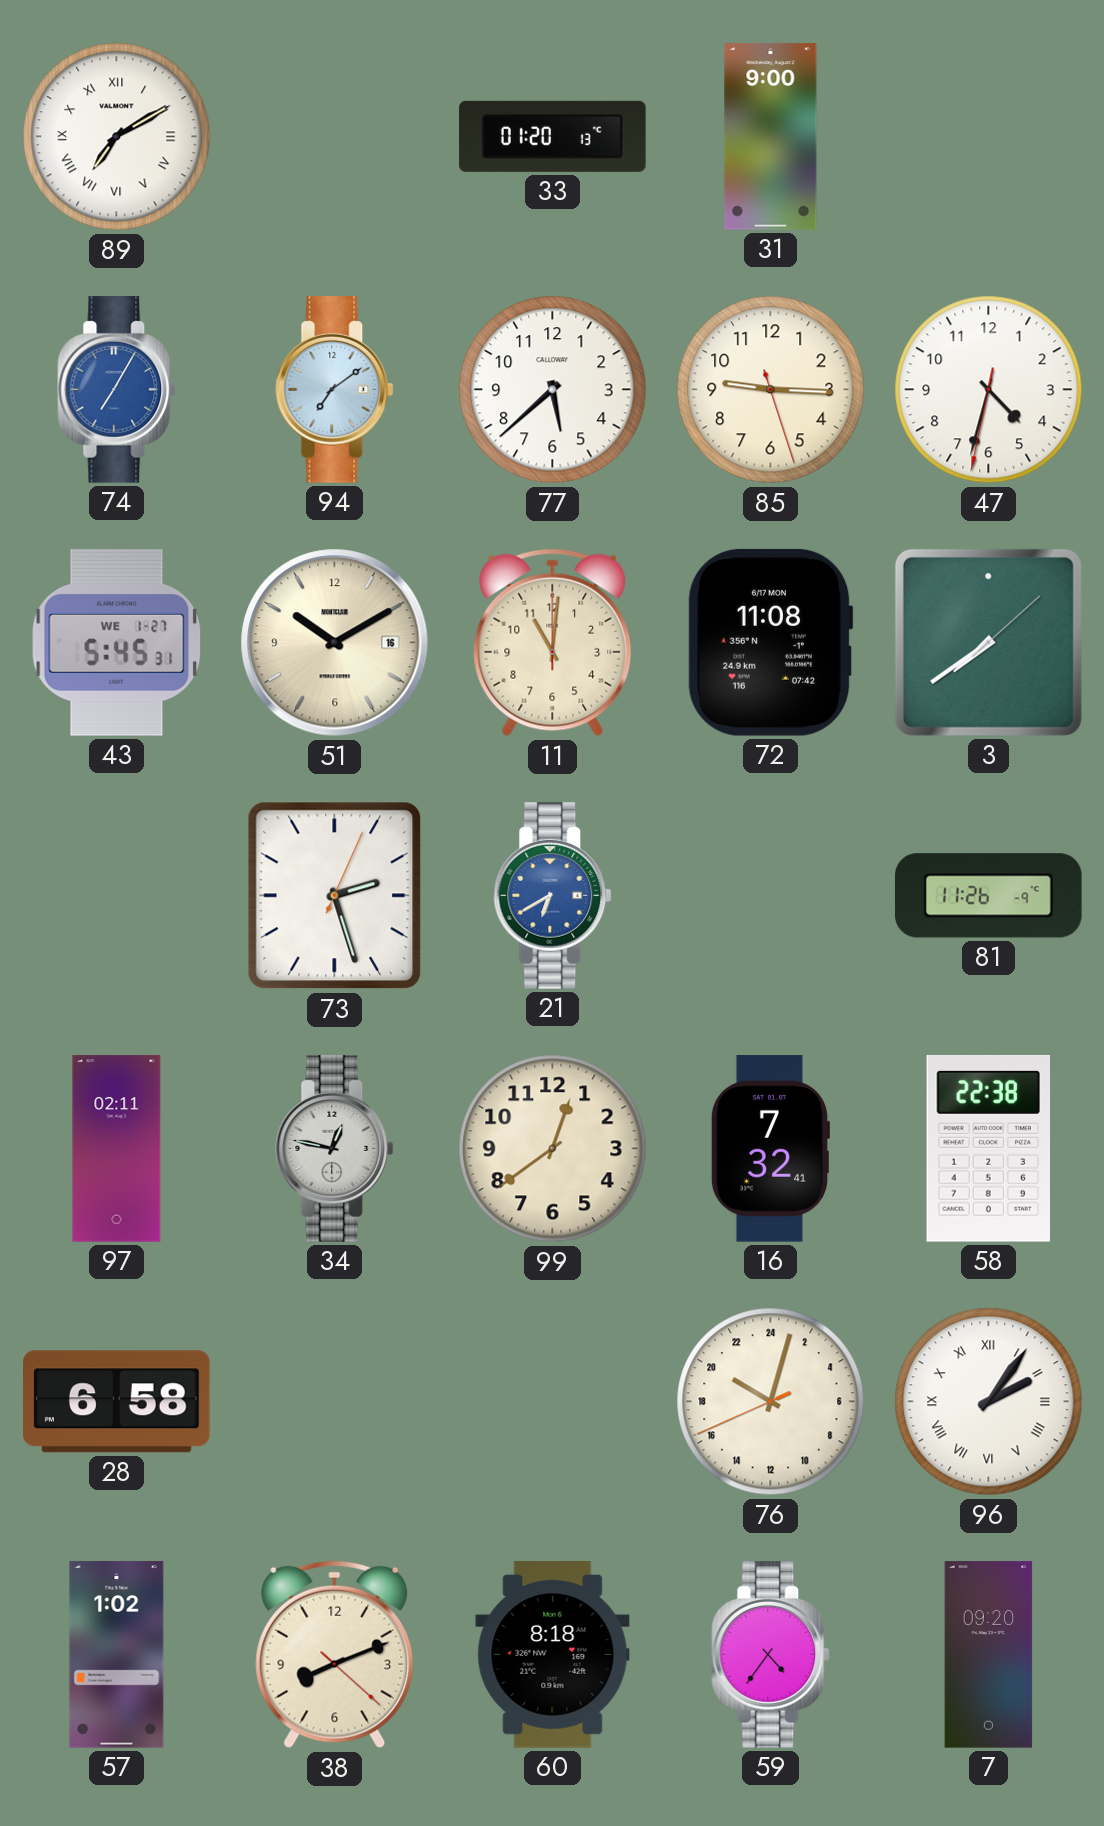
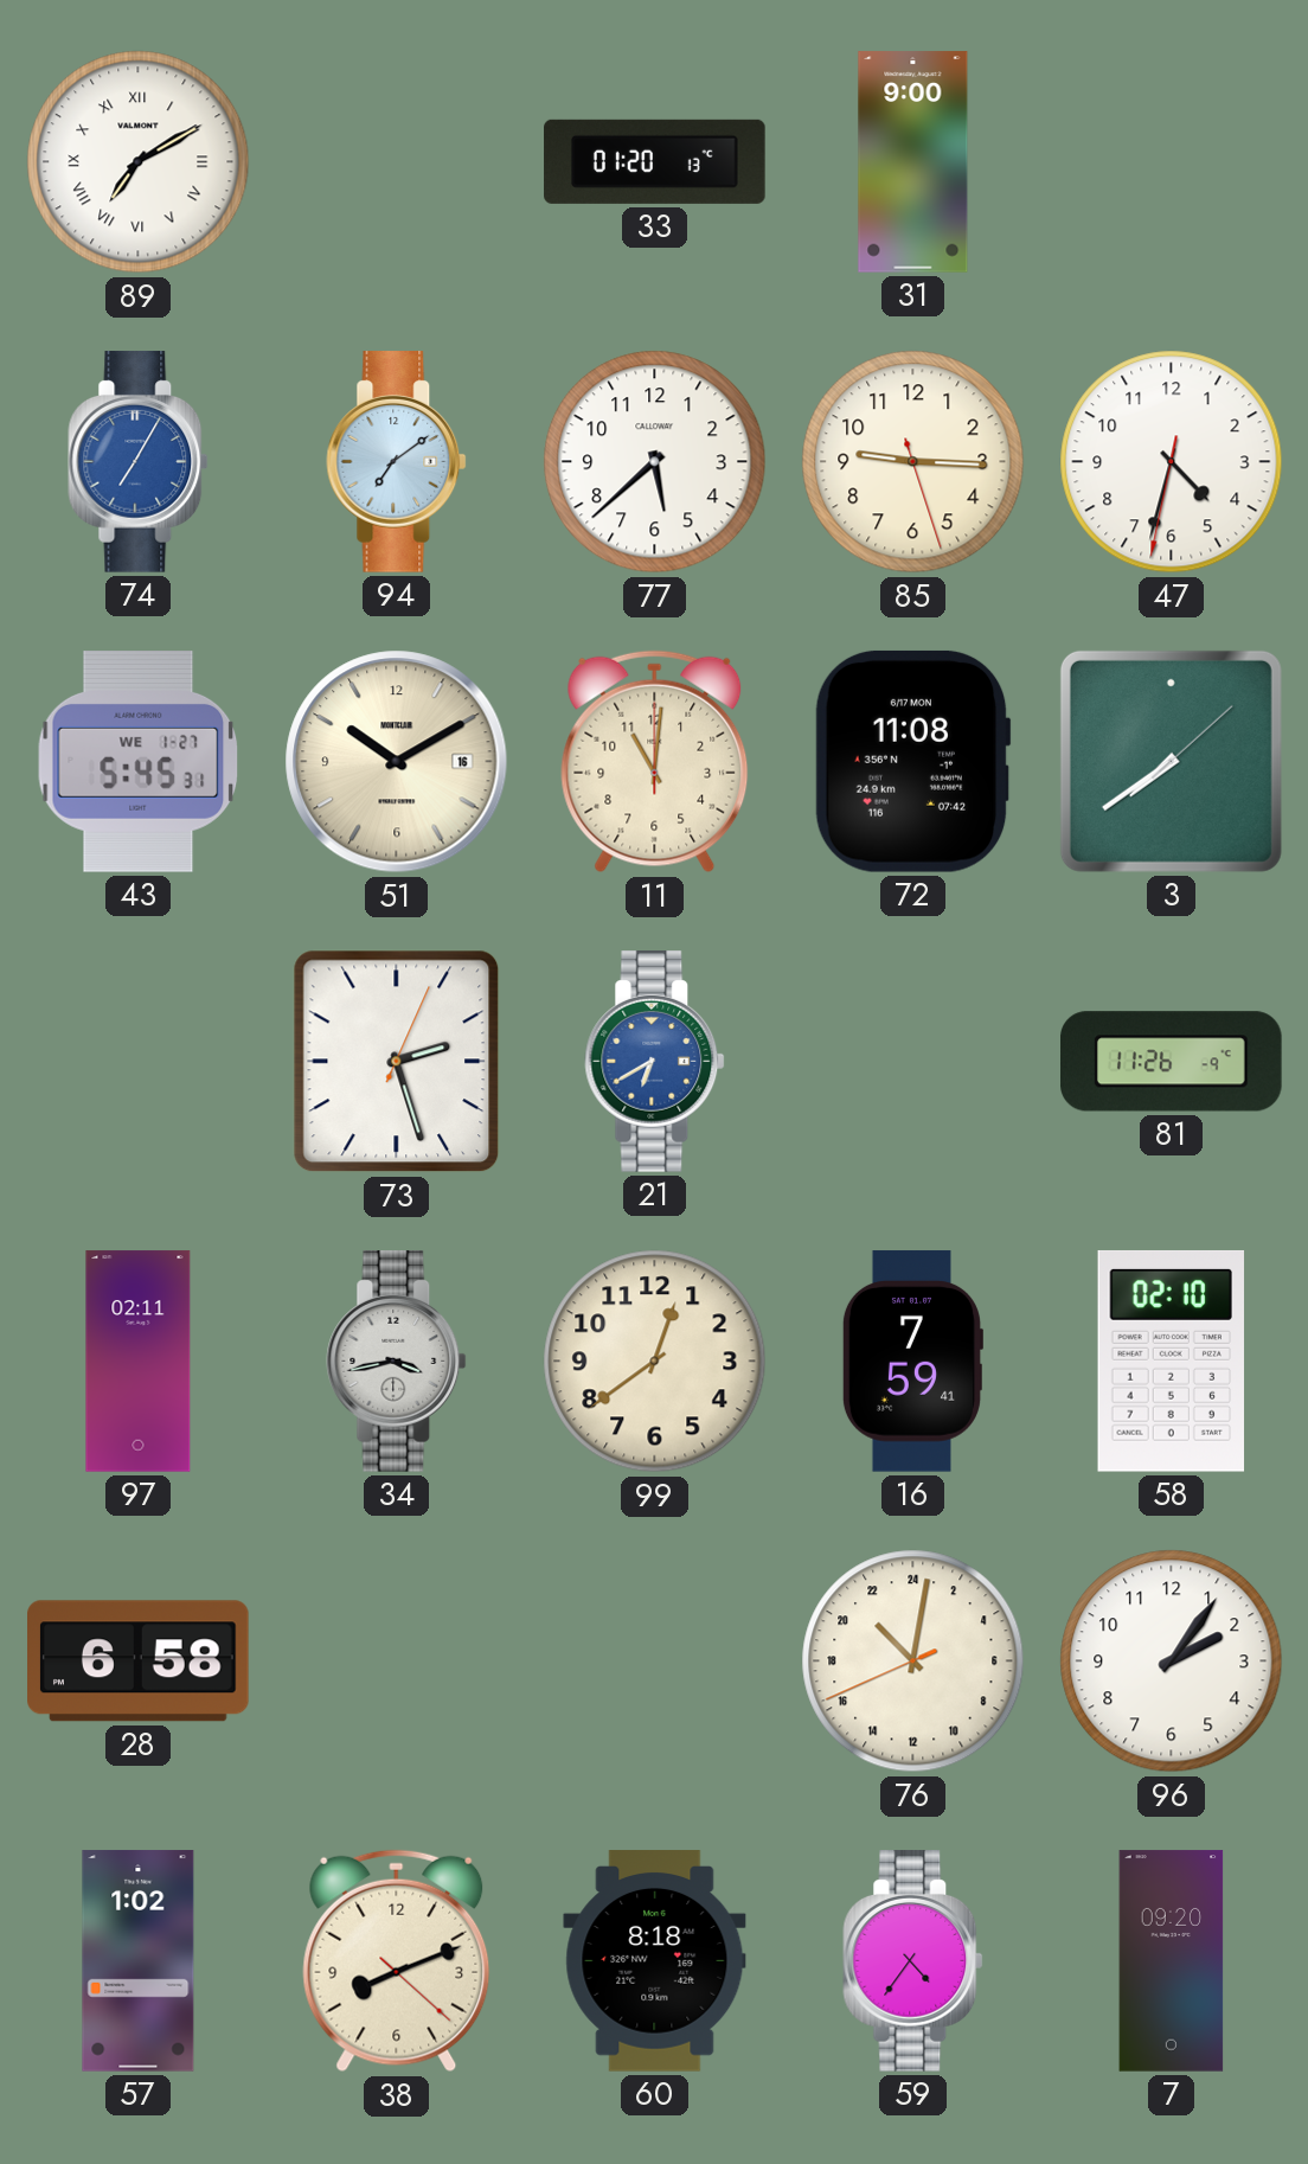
34: 12:47 -> 3:43
16: 7:32 -> 7:59
58: 22:38 -> 02:10
76: 20:02 -> 21:01
96 numerals: Roman -> Arabic
